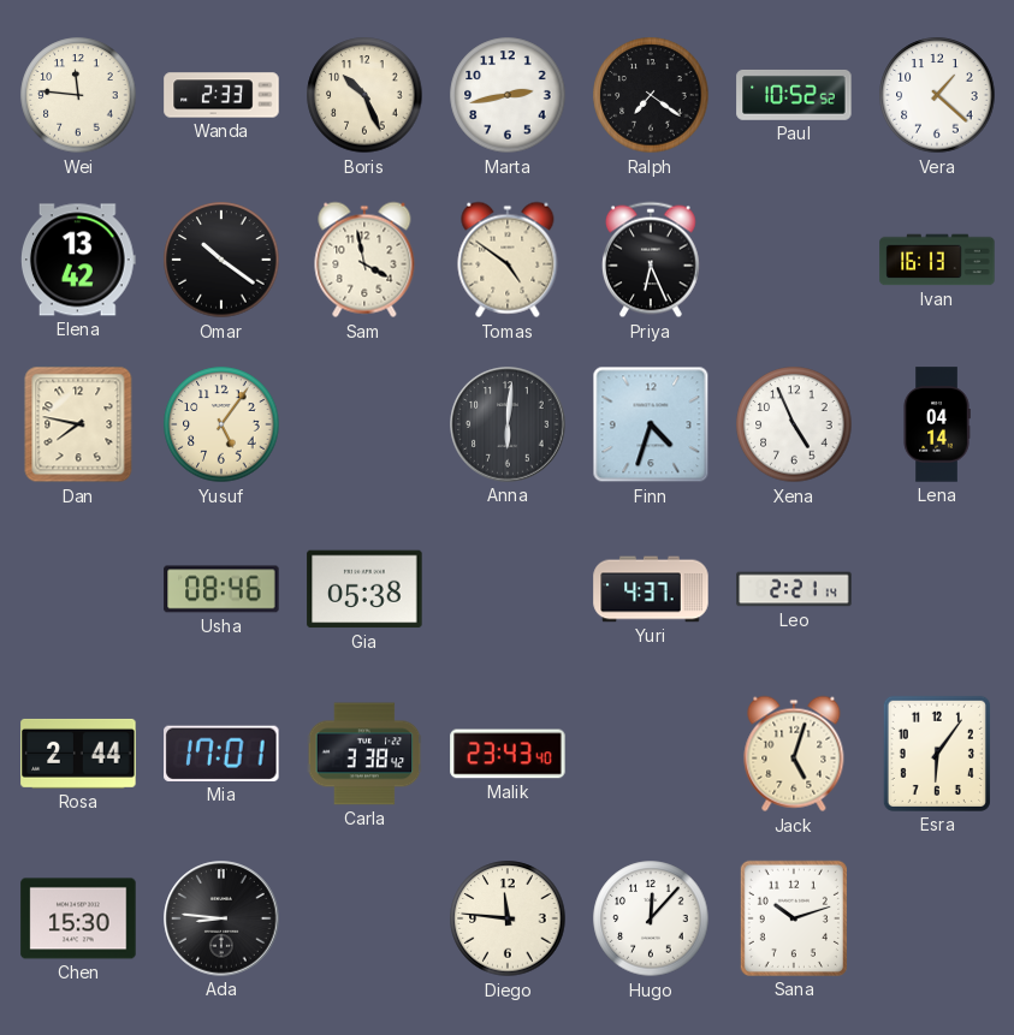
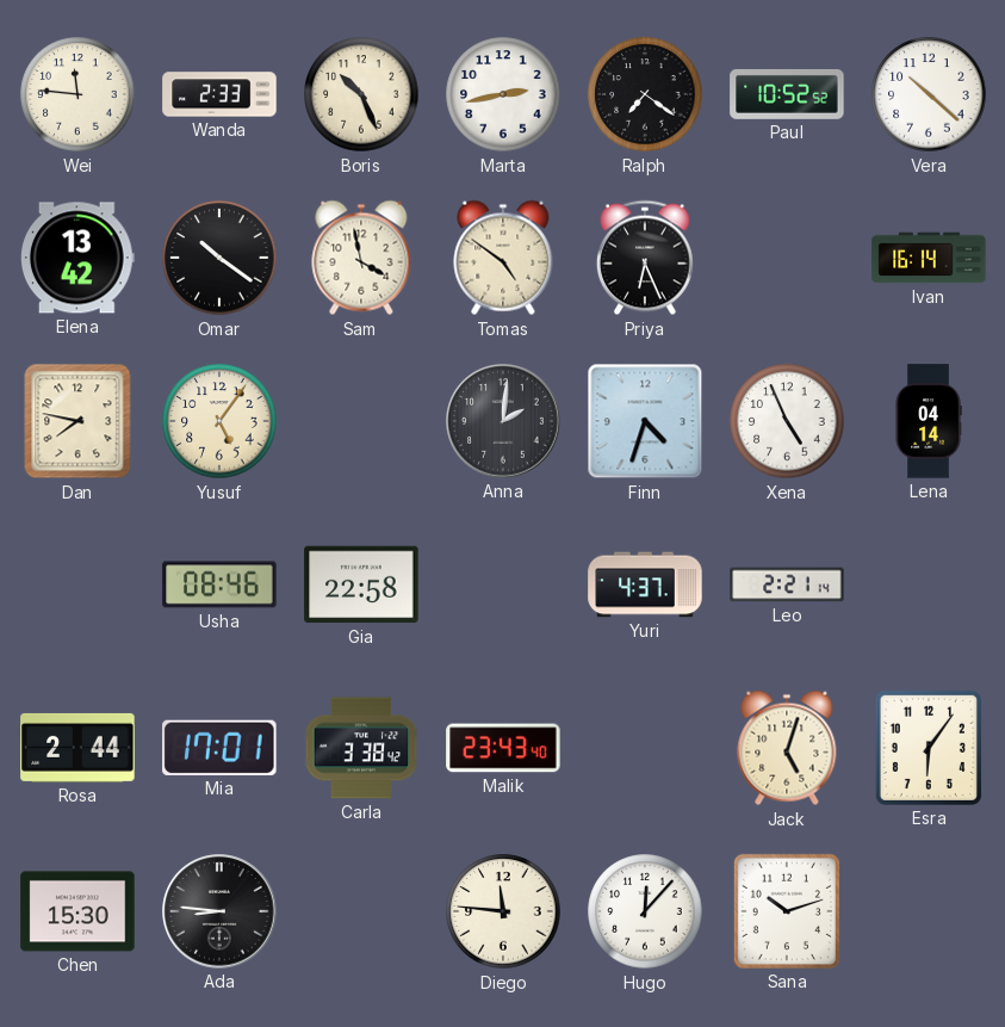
Vera: 1:22 -> 10:22
Ivan: 16:13 -> 16:14
Anna: 6:01 -> 2:01
Gia: 05:38 -> 22:58
